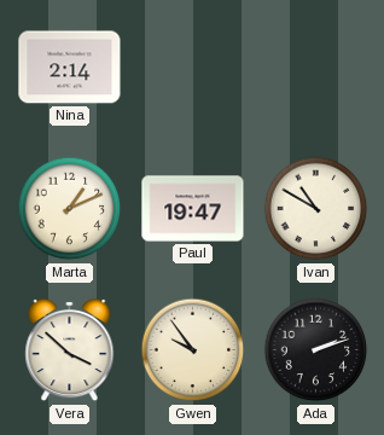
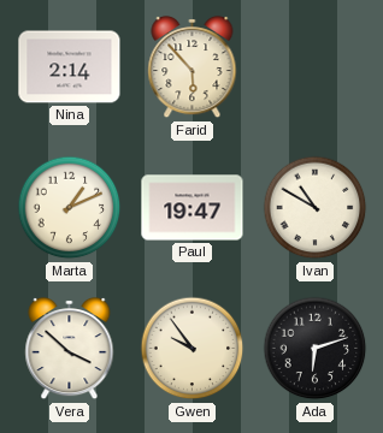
Farid: none -> 5:53
Ada: 2:12 -> 6:12
